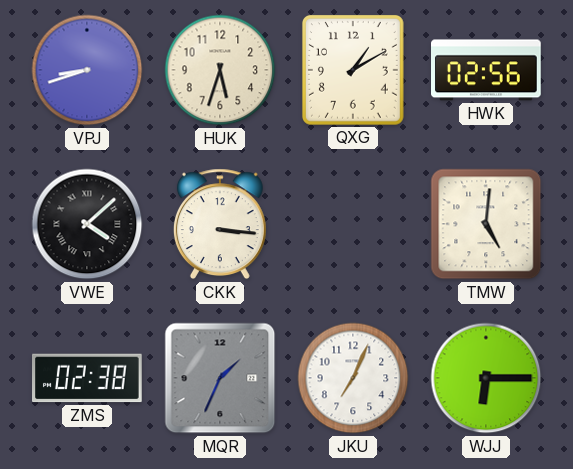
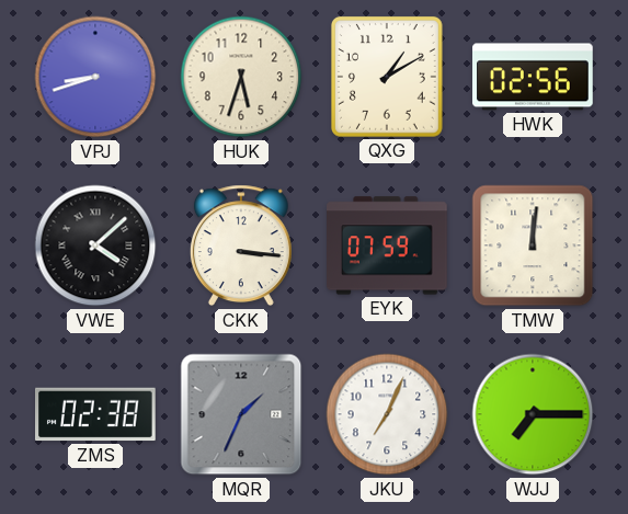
EYK: none -> 07:59
TMW: 5:01 -> 12:01
WJJ: 6:15 -> 7:15
